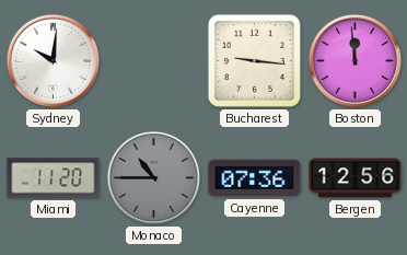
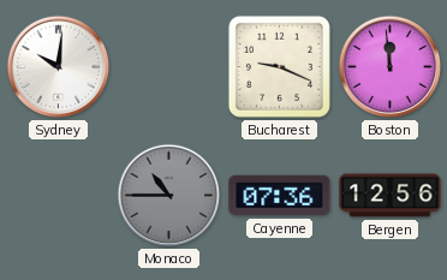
Bucharest: 9:16 -> 9:19
Miami: 11:20 -> none
